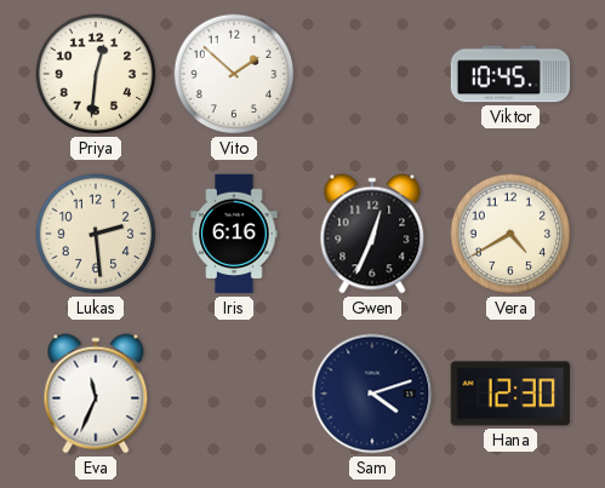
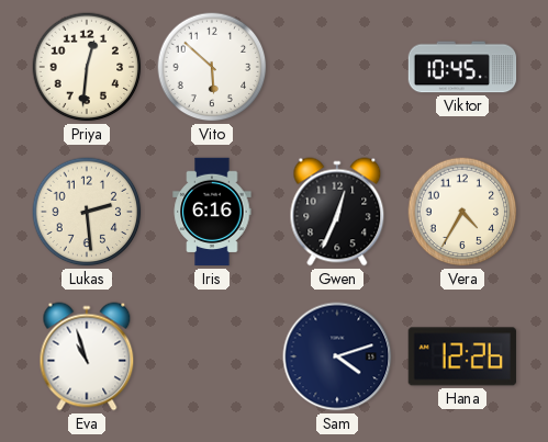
Vito: 1:52 -> 5:52
Vera: 4:40 -> 4:35
Eva: 11:34 -> 10:57
Hana: 12:30 -> 12:26
